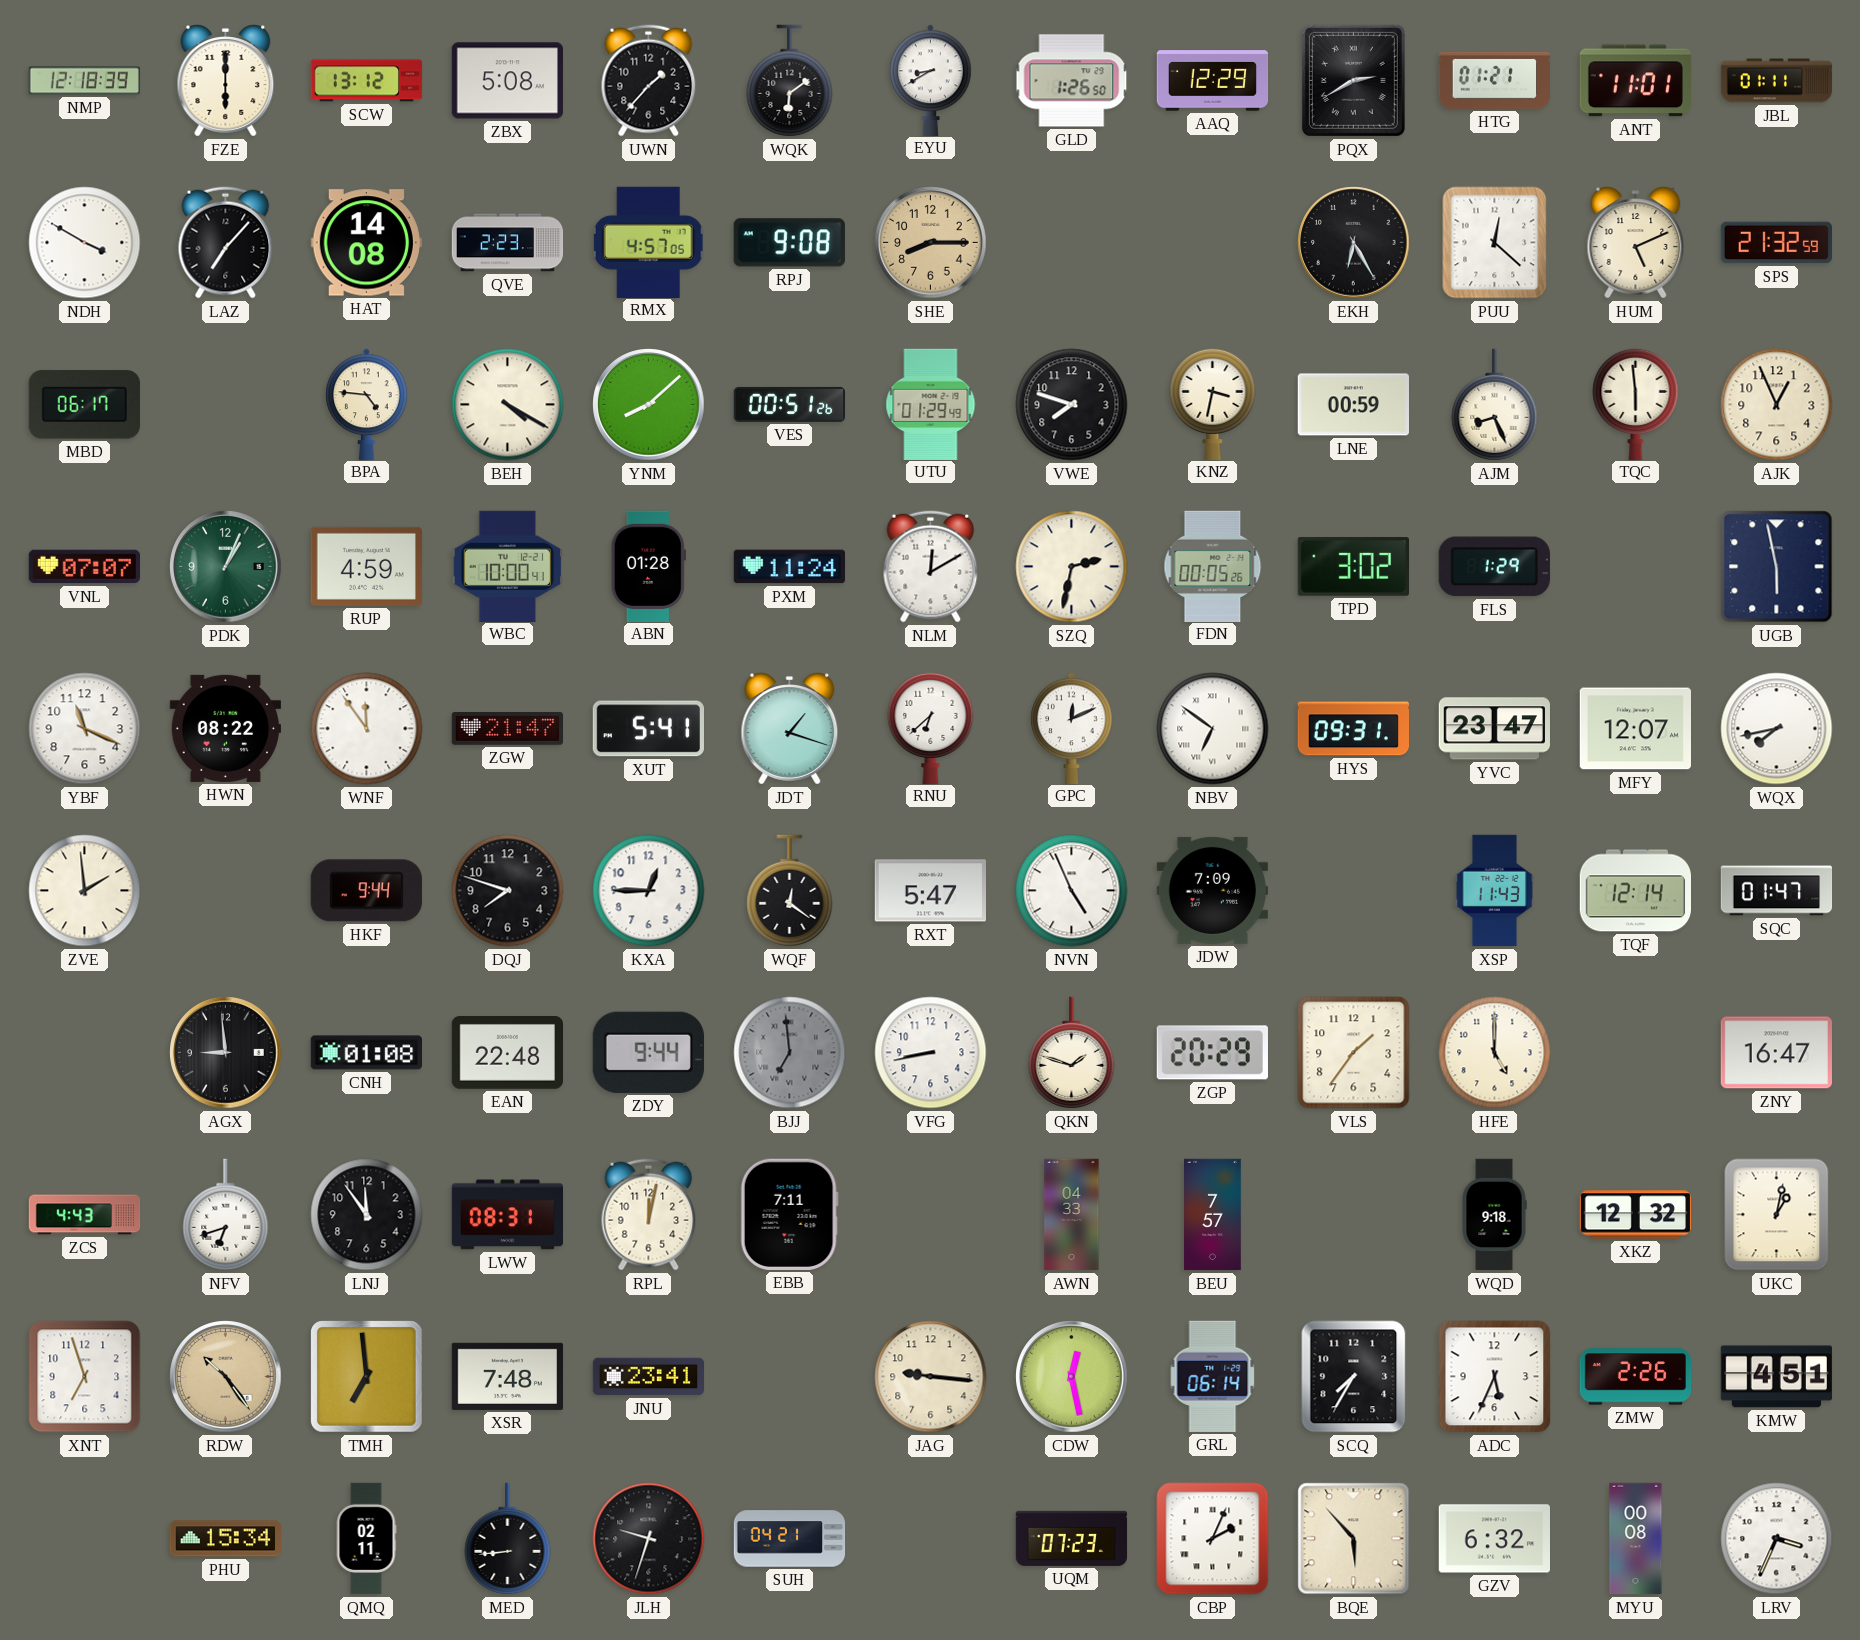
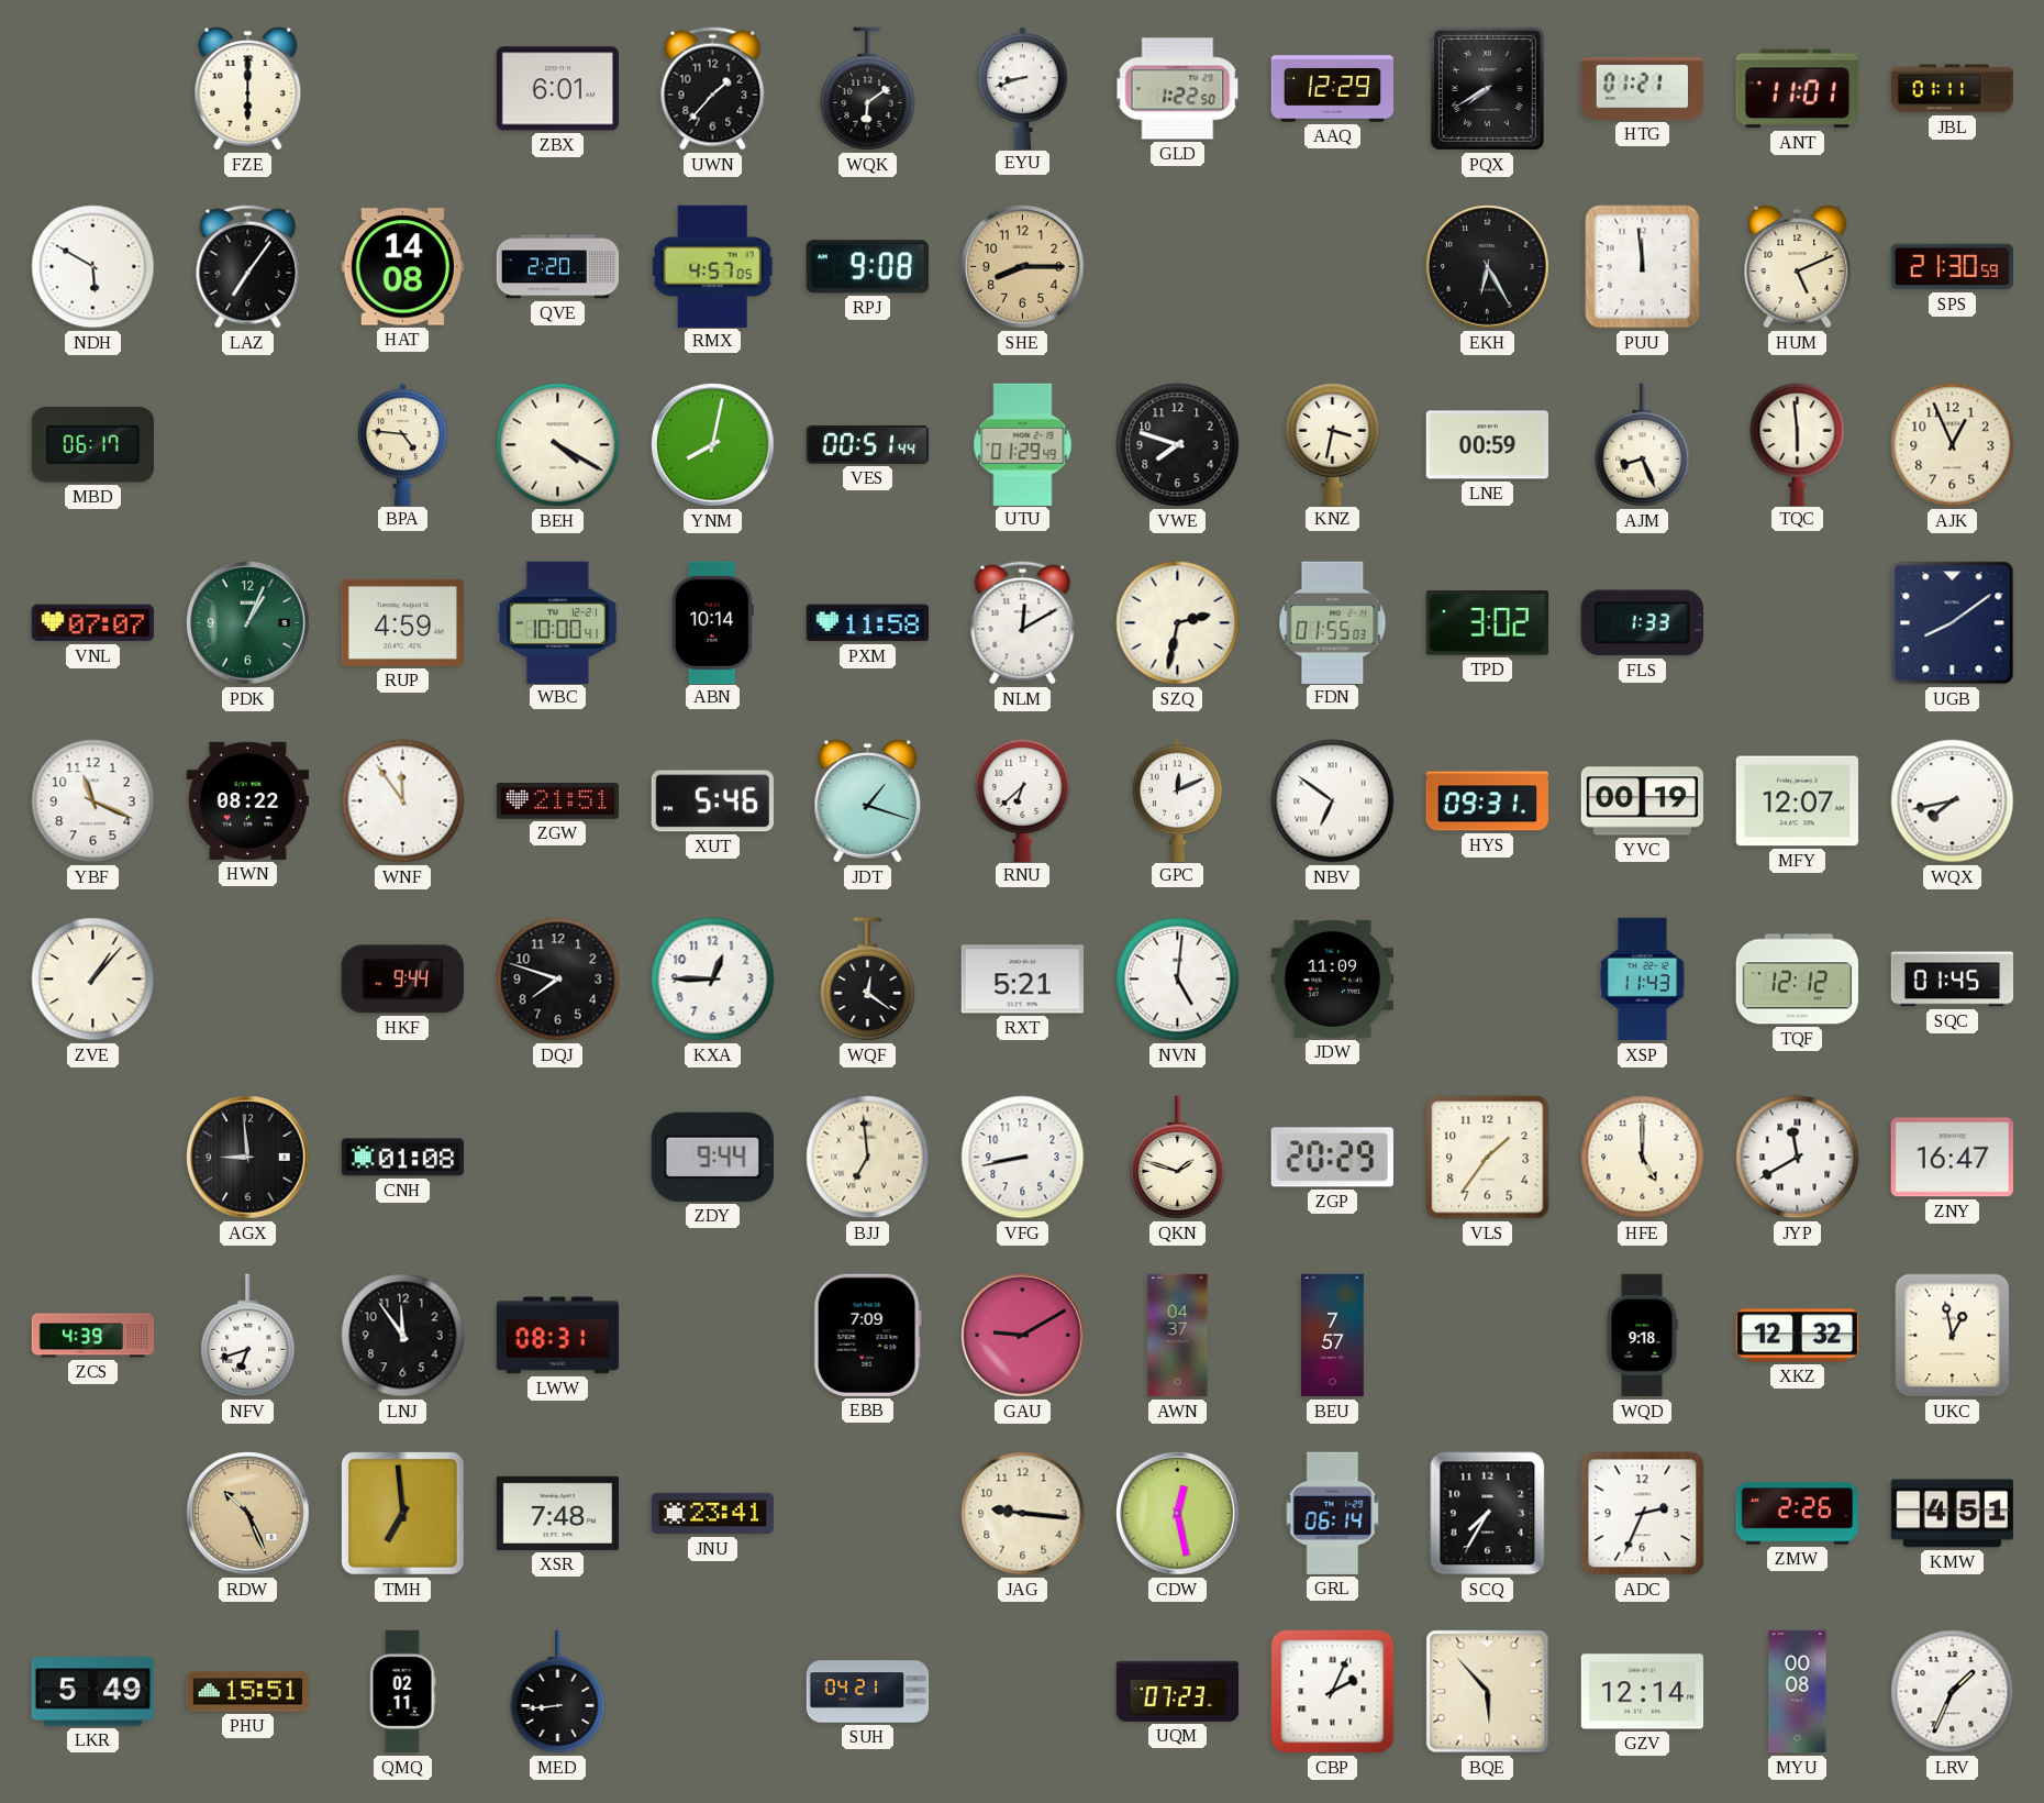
NMP: 12:18 -> none
SCW: 13:12 -> none
ZBX: 5:08 -> 6:01
EYU: 8:40 -> 8:42
GLD: 1:26 -> 1:22
PQX: 2:40 -> 7:40
NDH: 3:50 -> 5:50
LAZ: 7:07 -> 7:06
QVE: 2:23 -> 2:20
PUU: 12:22 -> 11:59
SPS: 21:32 -> 21:30
YNM: 8:08 -> 8:02
VES: 00:51:26 -> 00:51:44
ABN: 01:28 -> 10:14
PXM: 11:24 -> 11:58
FDN: 00:05 -> 01:55
FLS: 1:29 -> 1:33
UGB: 5:58 -> 8:09
ZGW: 21:47 -> 21:51
XUT: 5:41 -> 5:46
YVC: 23:47 -> 00:19
ZVE: 1:59 -> 1:07
RXT: 5:47 -> 5:21
NVN: 4:56 -> 5:01
JDW: 7:09 -> 11:09
TQF: 12:14 -> 12:12
SQC: 01:47 -> 01:45
EAN: 22:48 -> none
BJJ dial: grey -> cream
JYP: none -> 11:40
ZCS: 4:43 -> 4:39
RPL: 12:02 -> none
EBB: 7:11 -> 7:09
GAU: none -> 9:10
AWN: 04:33 -> 04:37
UKC: 1:02 -> 12:58
XNT: 6:57 -> none
RDW: 10:24 -> 10:26
ADC: 5:34 -> 2:34
LKR: none -> 5:49
PHU: 15:34 -> 15:51
JLH: 9:33 -> none
GZV: 6:32 -> 12:14
LRV: 3:34 -> 1:34
